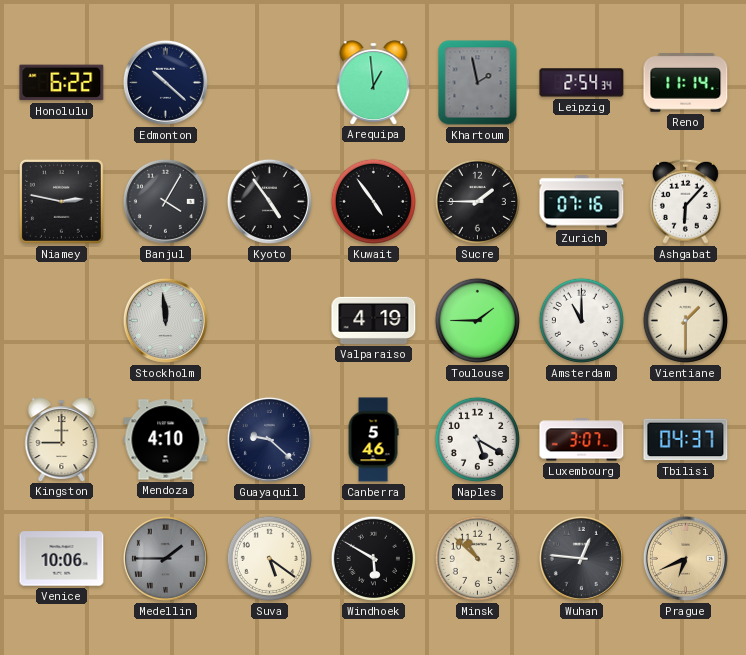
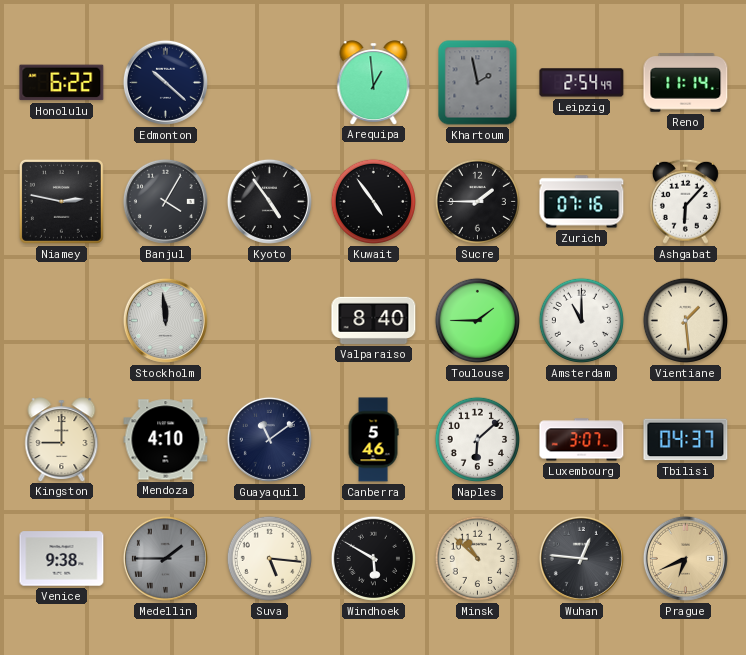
Leipzig: 2:54:34 -> 2:54:49
Valparaiso: 4:19 -> 8:40
Vientiane: 1:30 -> 1:29
Guayaquil: 9:22 -> 11:09
Naples: 5:20 -> 6:08
Venice: 10:06 -> 9:38
Suva: 5:21 -> 5:16
